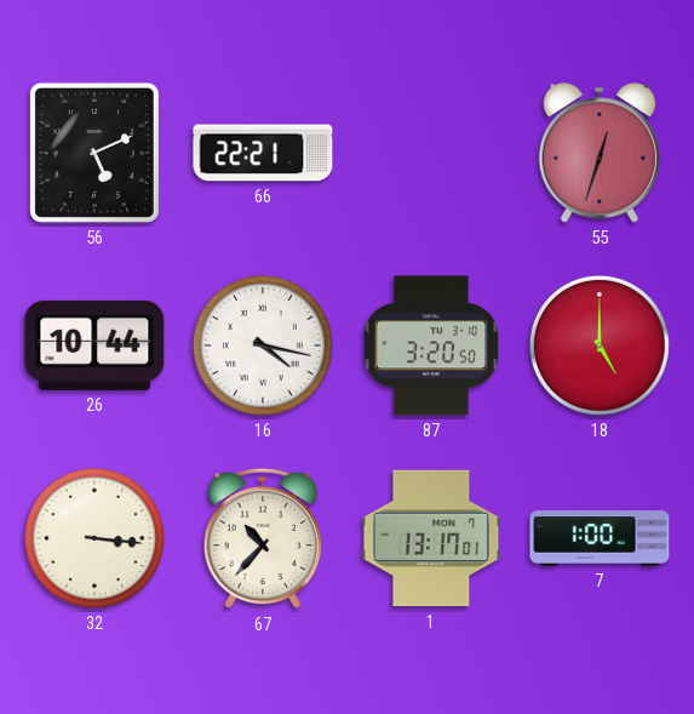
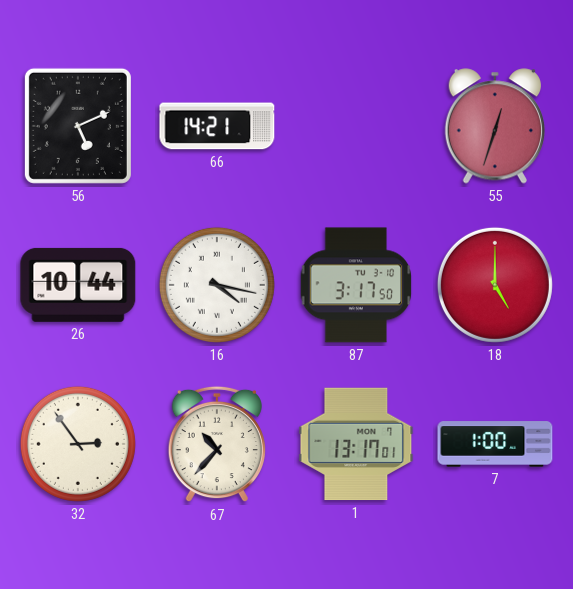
66: 22:21 -> 14:21
87: 3:20 -> 3:17
32: 3:16 -> 2:54
